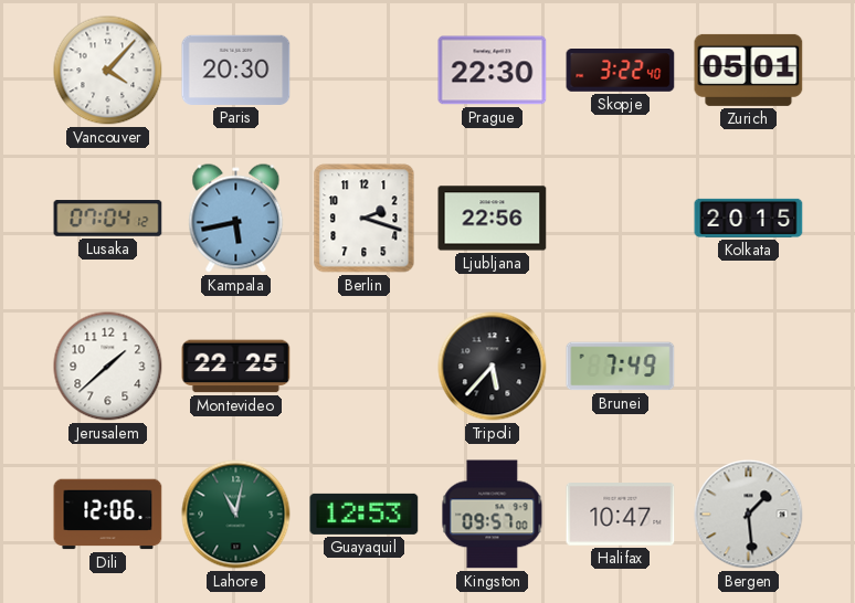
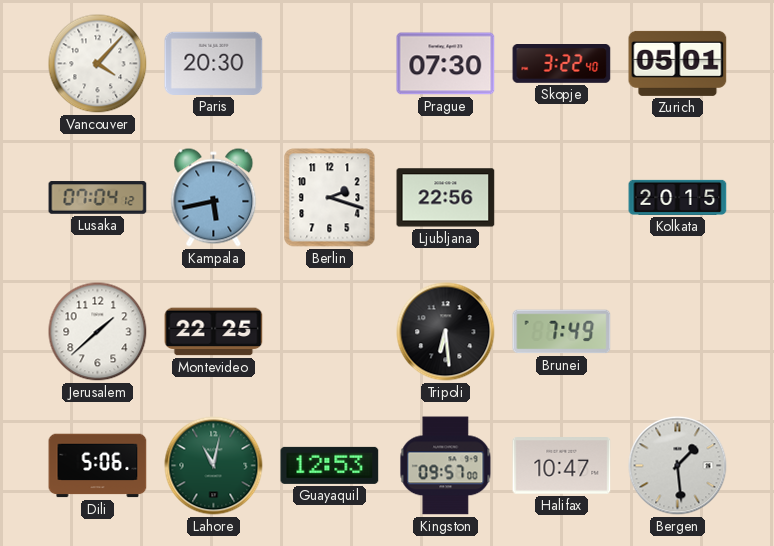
Prague: 22:30 -> 07:30
Tripoli: 5:37 -> 6:29
Dili: 12:06 -> 5:06
